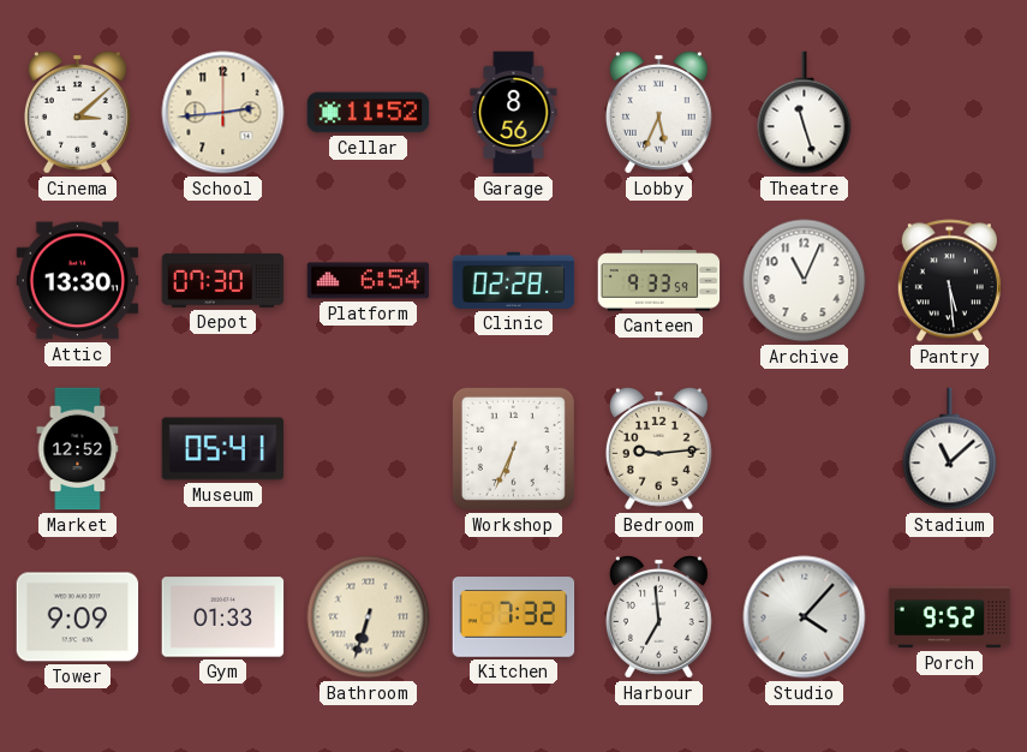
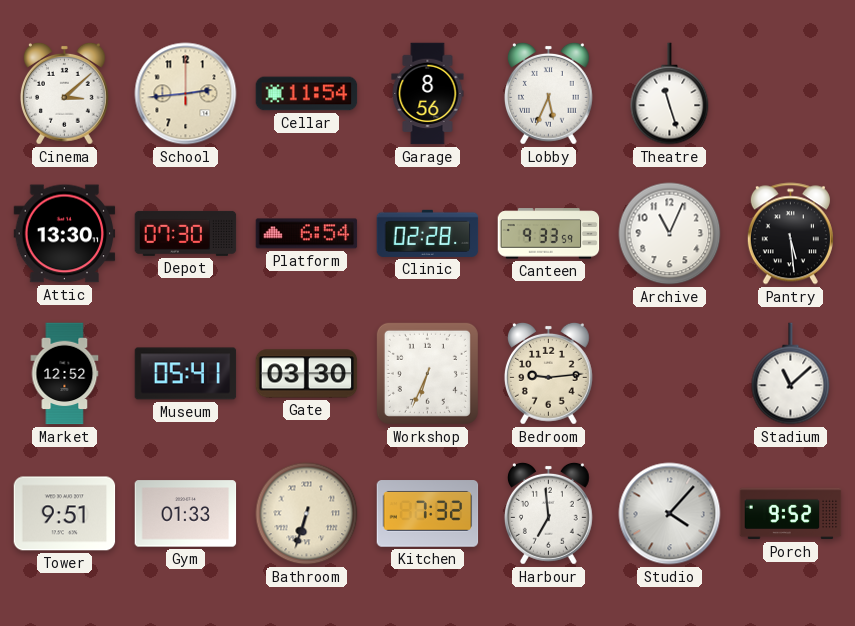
Cellar: 11:52 -> 11:54
Gate: none -> 03:30
Tower: 9:09 -> 9:51
